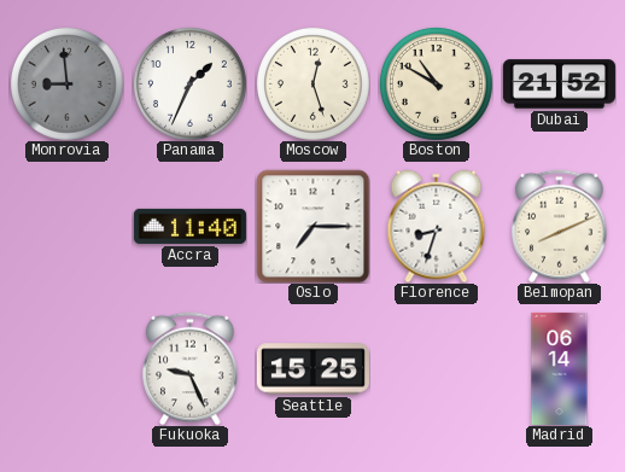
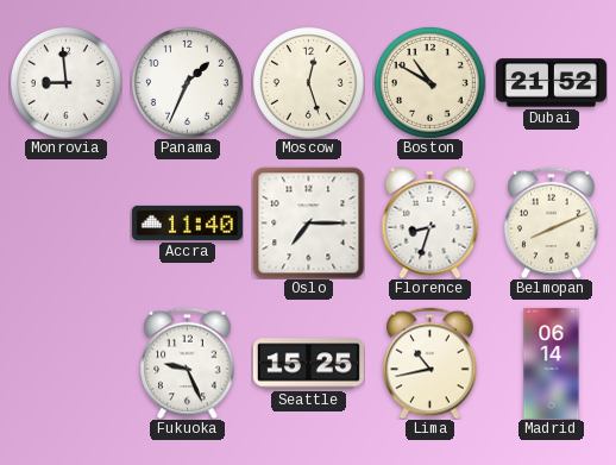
Monrovia dial: grey -> white
Lima: none -> 10:43
